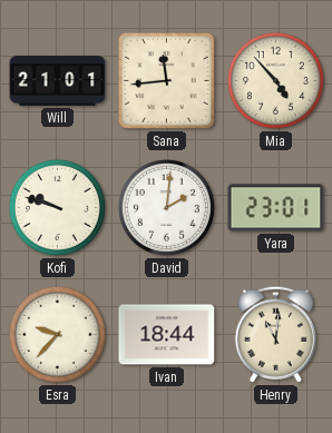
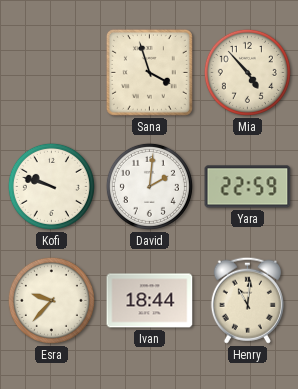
Will: 21:01 -> none
Sana: 11:44 -> 3:57
Yara: 23:01 -> 22:59
